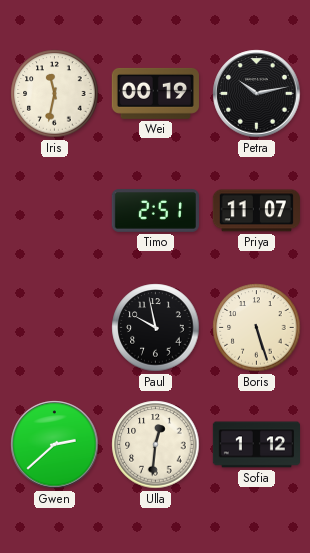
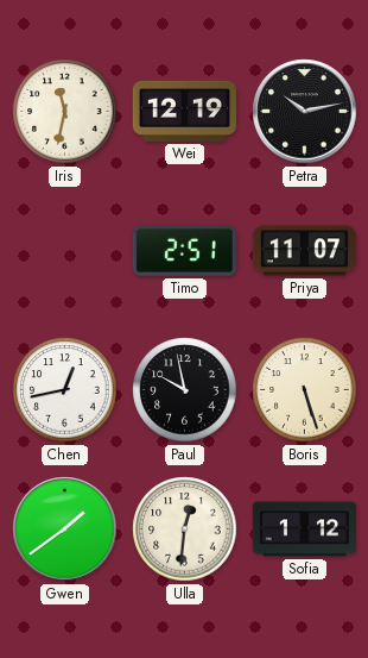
Wei: 00:19 -> 12:19
Chen: none -> 12:43
Gwen: 2:38 -> 1:39
